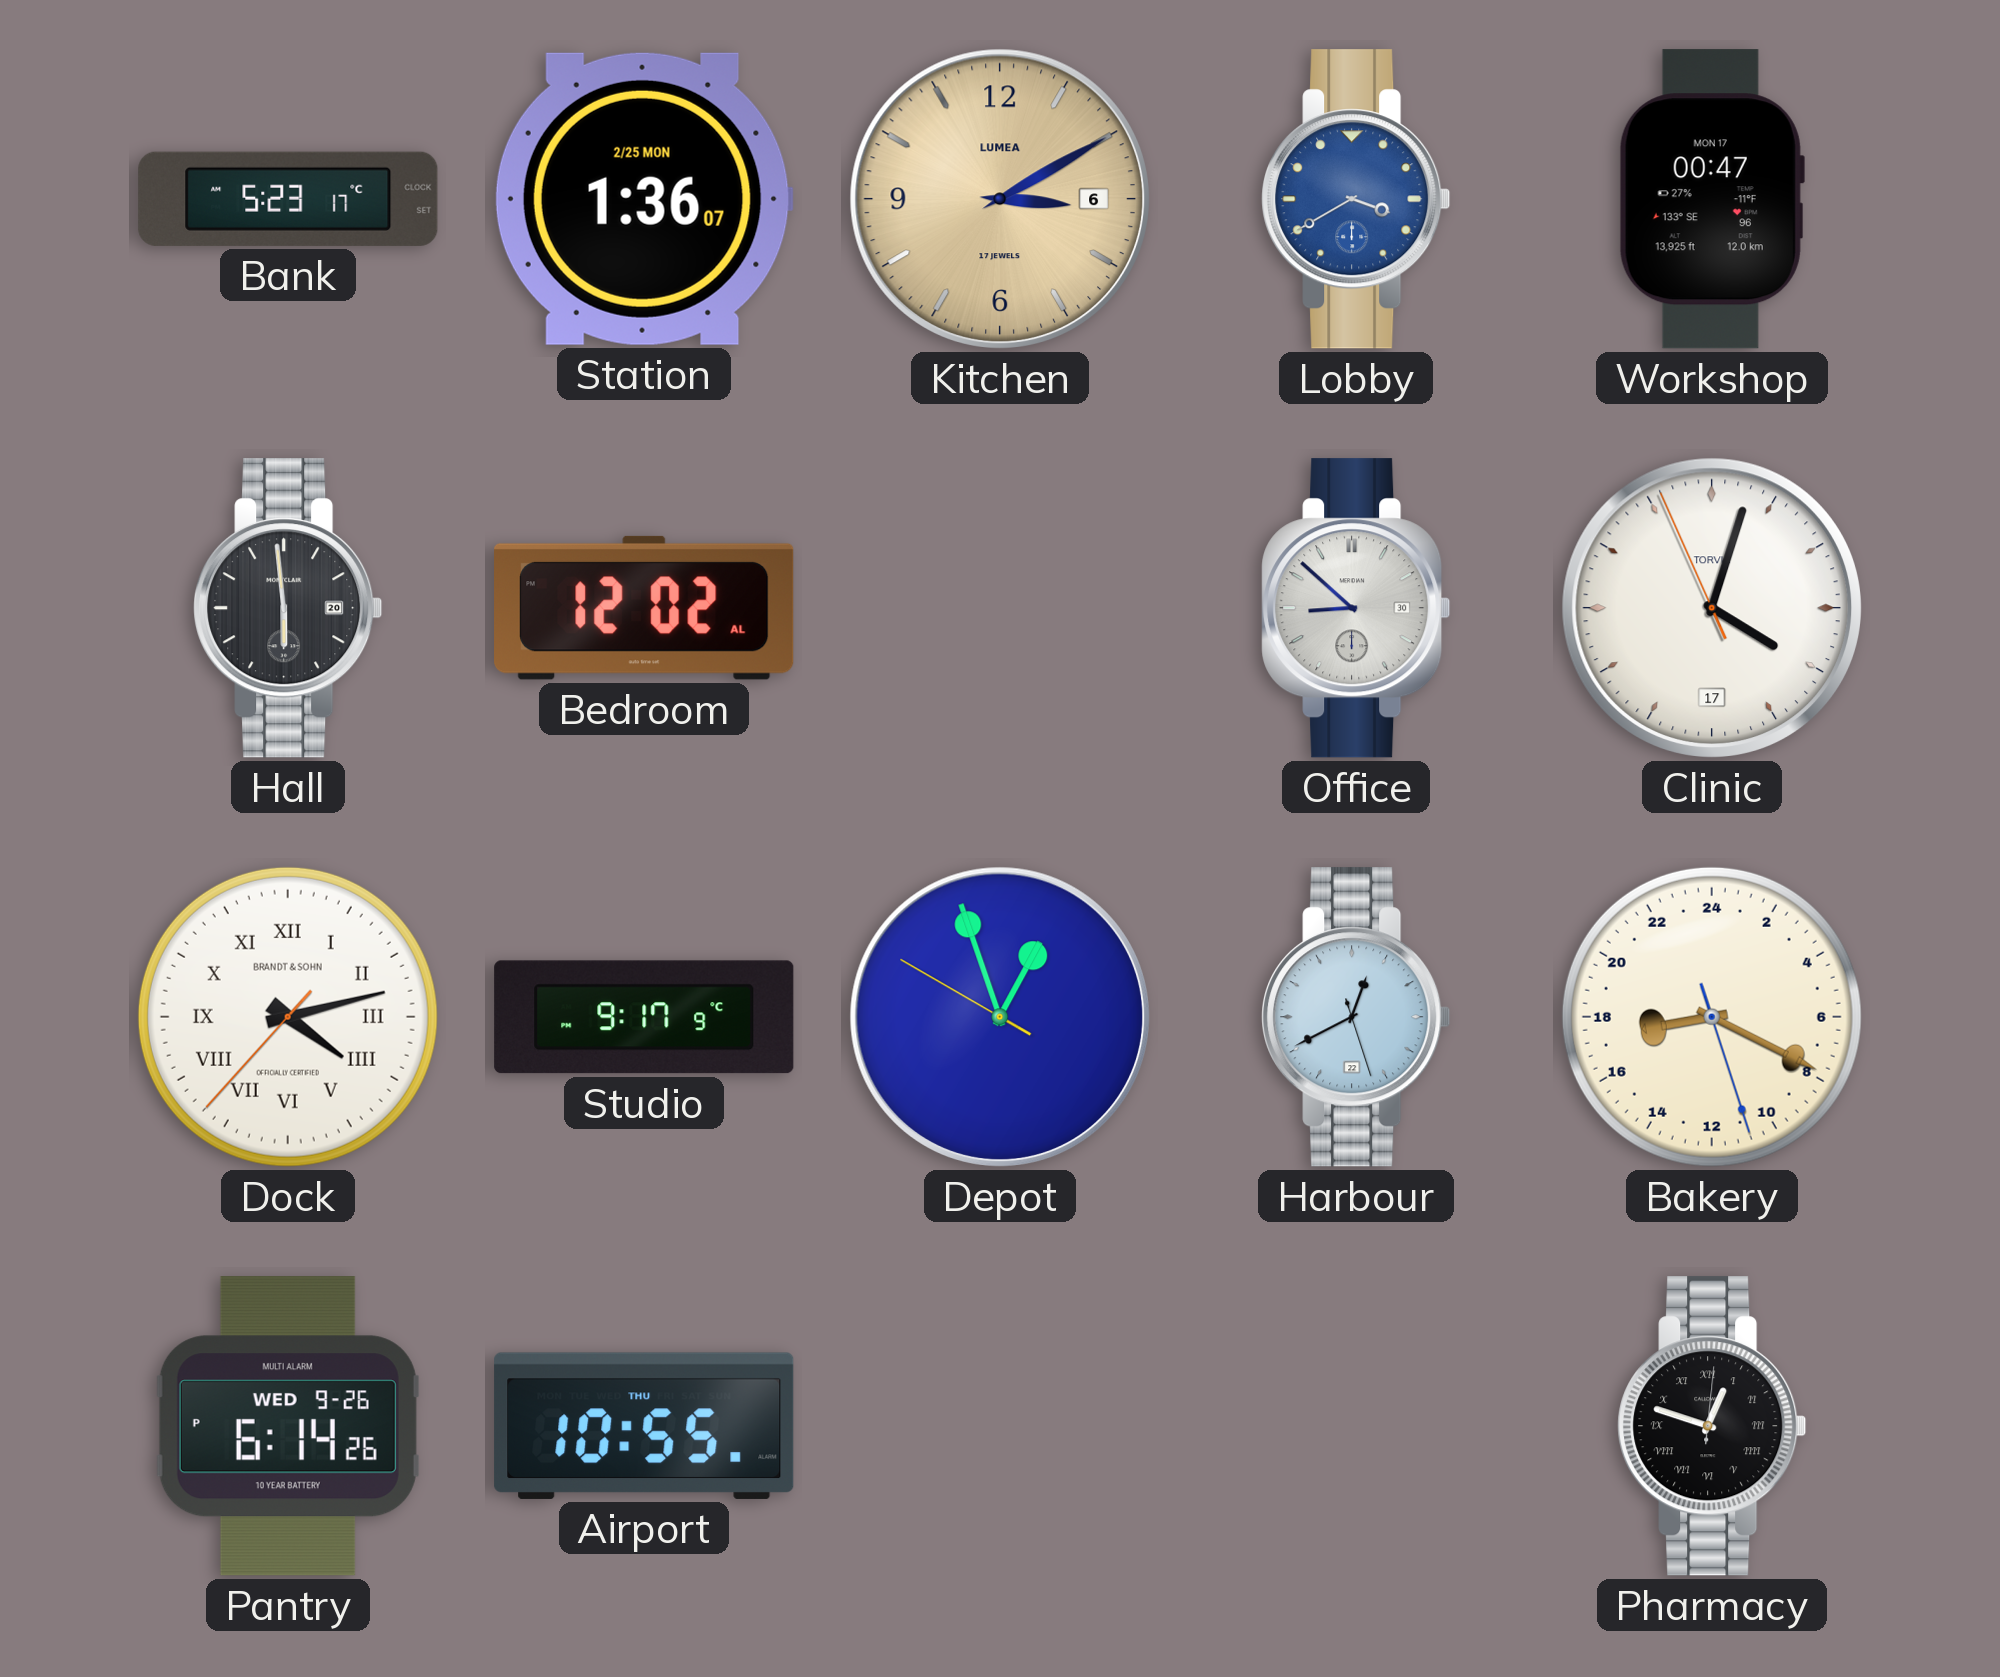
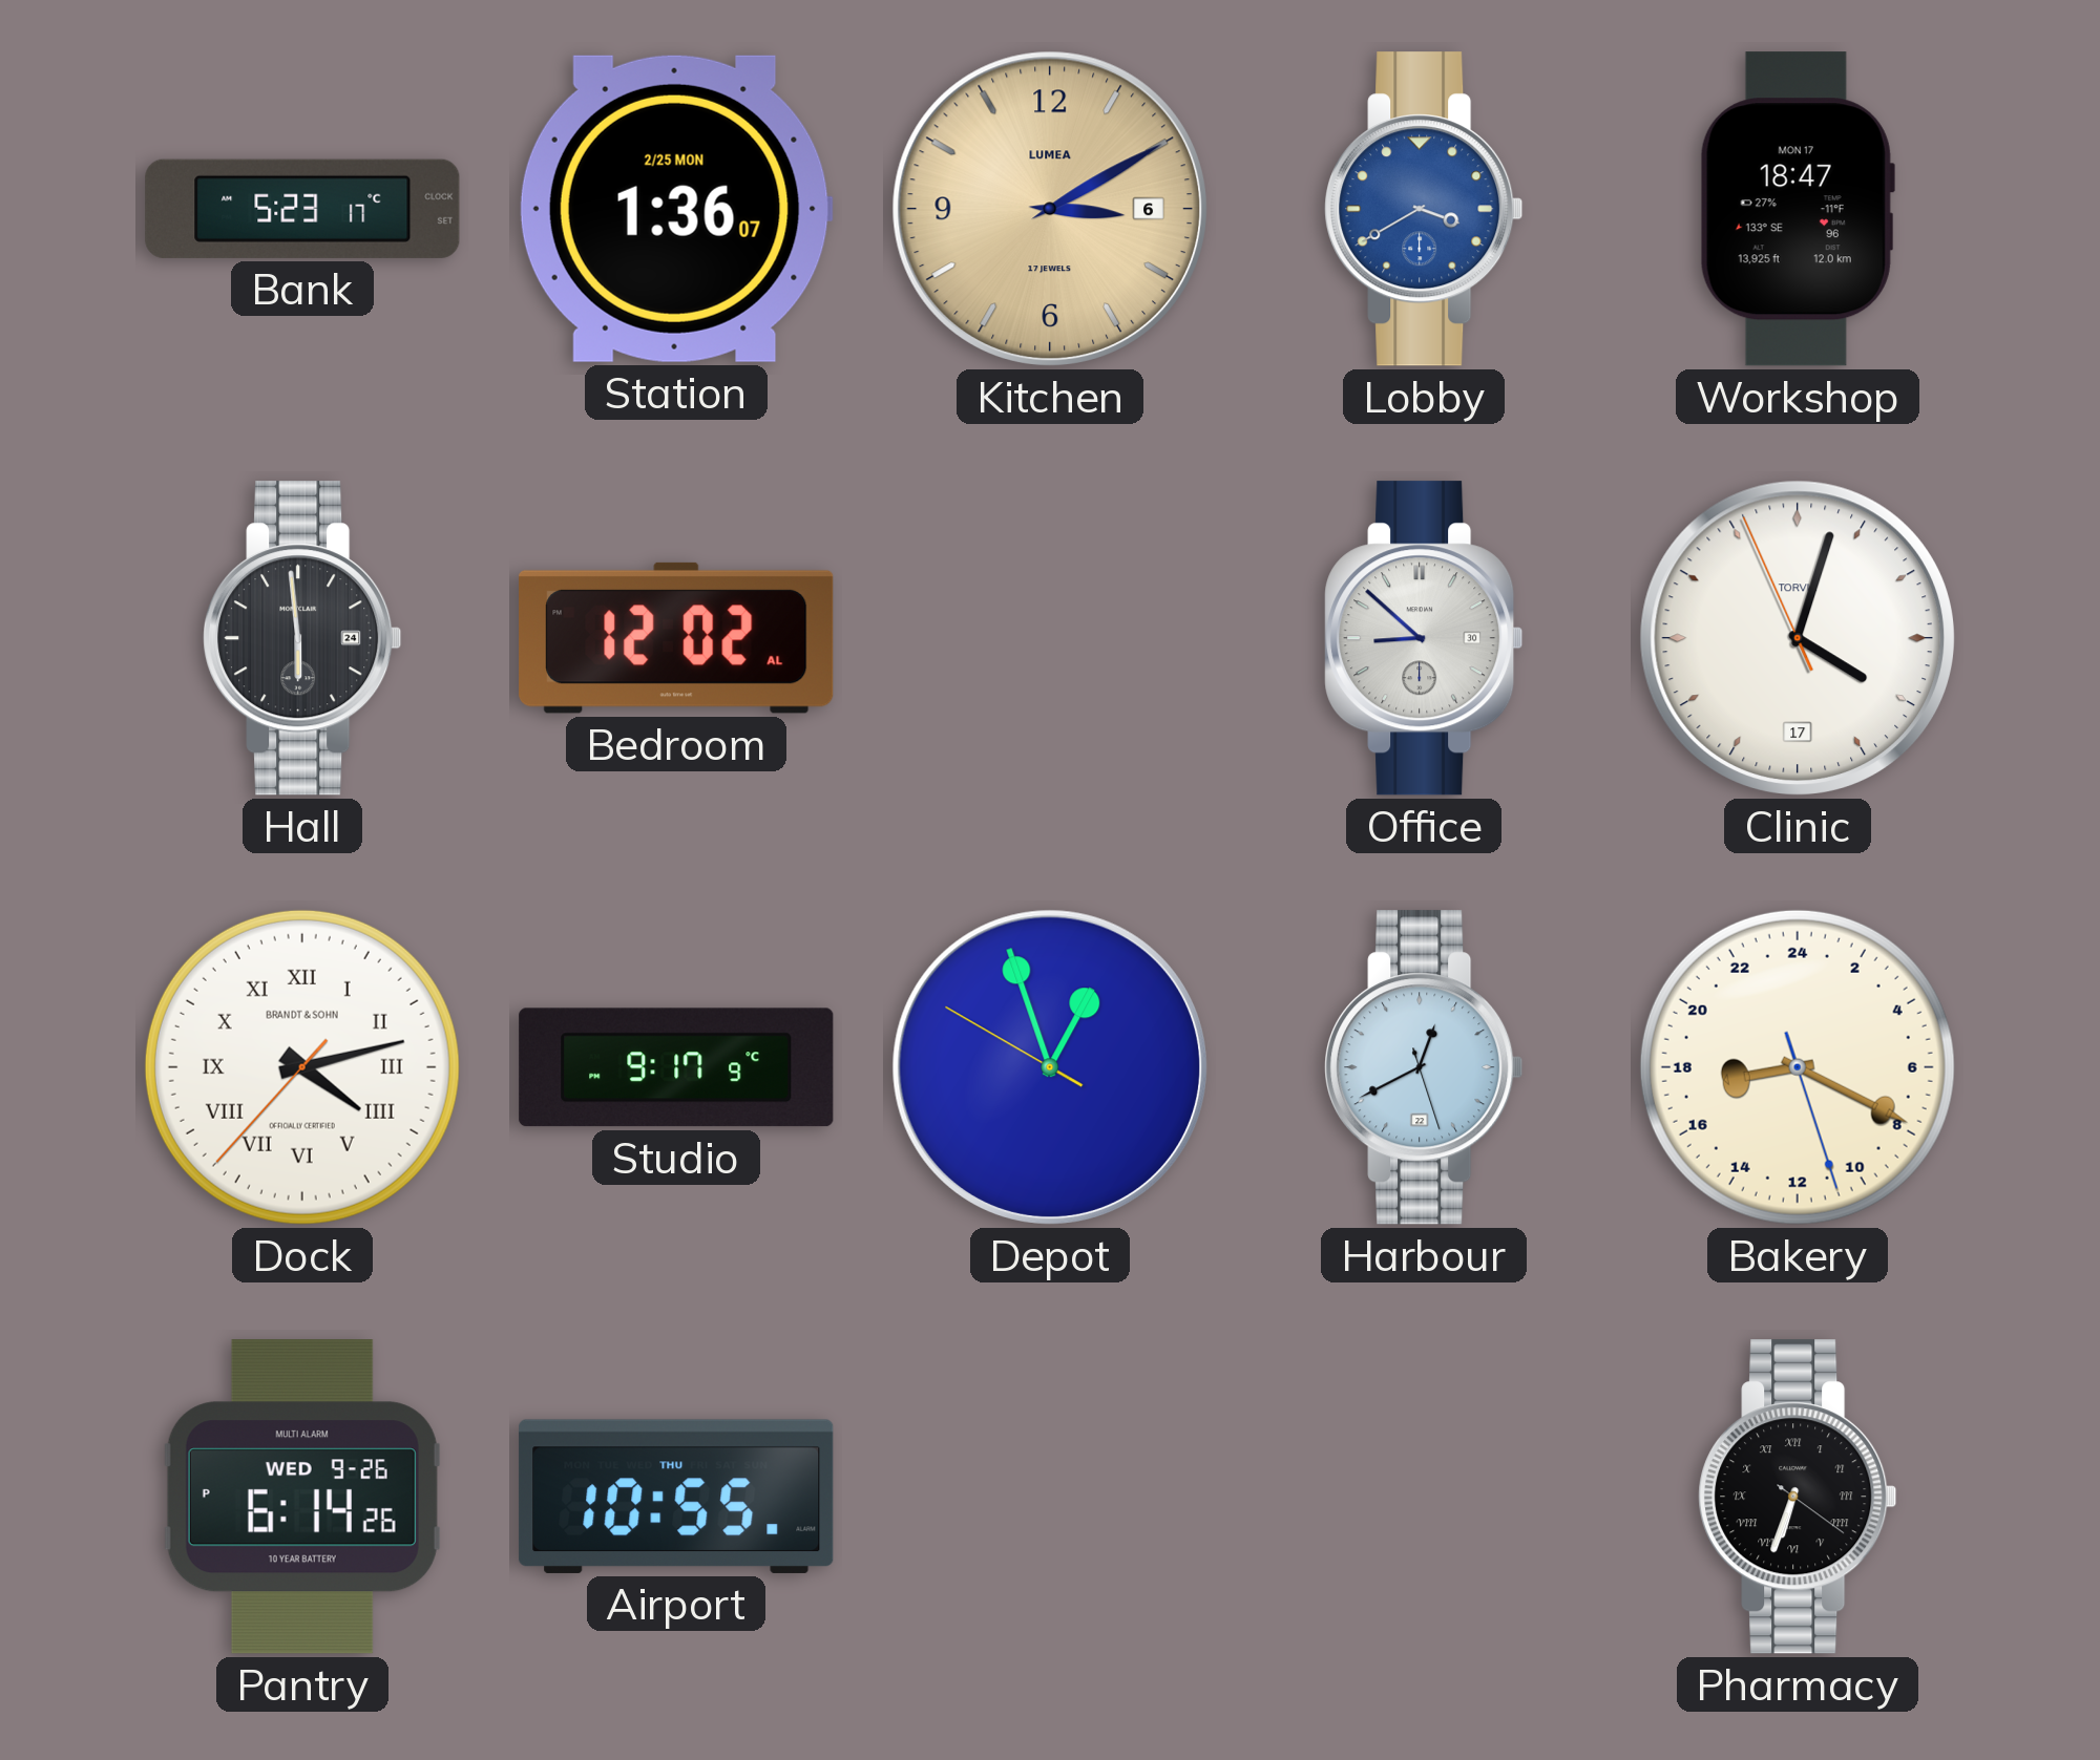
Workshop: 00:47 -> 18:47
Hall date: 20 -> 24
Pharmacy: 12:48 -> 6:33
